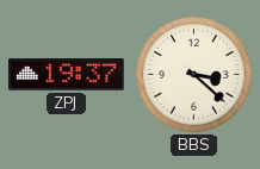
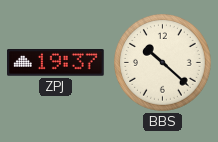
BBS: 3:22 -> 10:22
